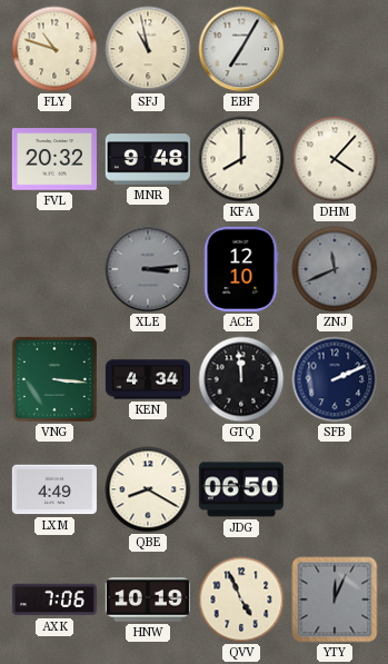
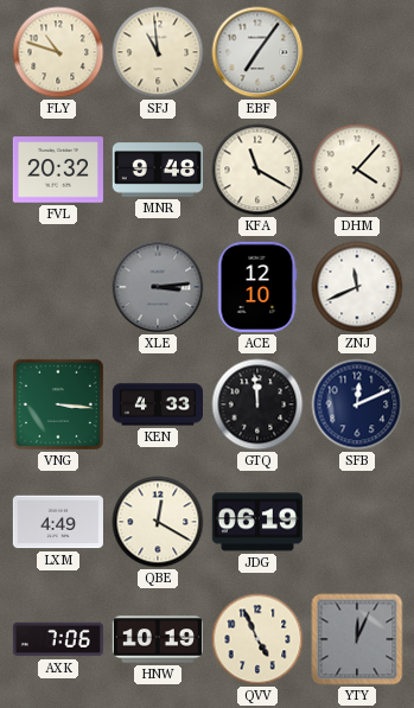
SFJ: 10:58 -> 10:59
EBF: 7:05 -> 7:06
KFA: 8:00 -> 11:20
ZNJ dial: grey -> white
KEN: 4:34 -> 4:33
SFB: 2:11 -> 12:11
QBE: 8:20 -> 12:20
JDG: 06:50 -> 06:19
